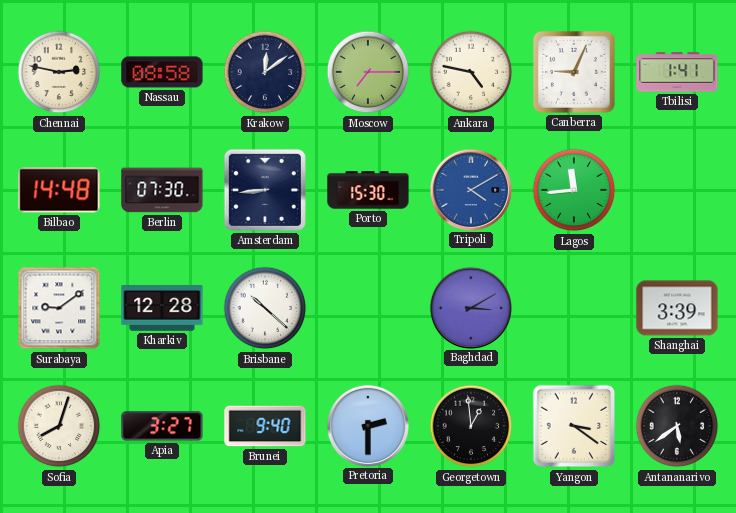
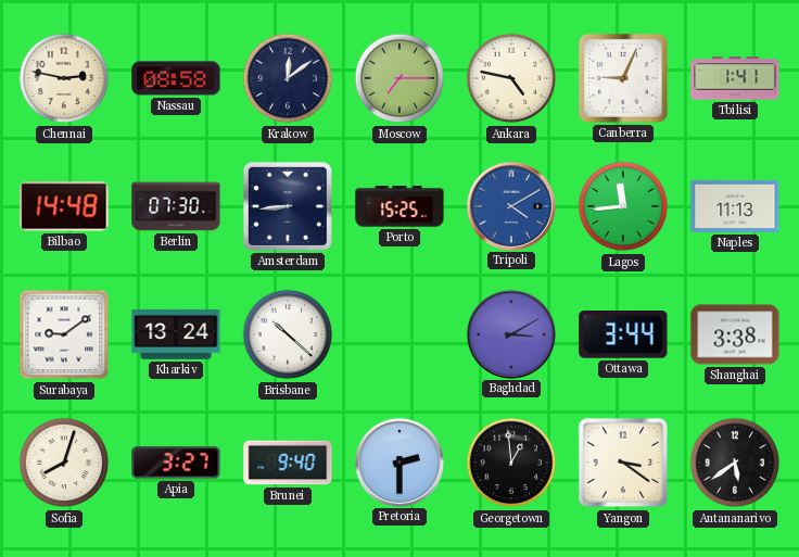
Porto: 15:30 -> 15:25
Naples: none -> 11:13
Kharkiv: 12:28 -> 13:24
Ottawa: none -> 3:44
Shanghai: 3:39 -> 3:38
